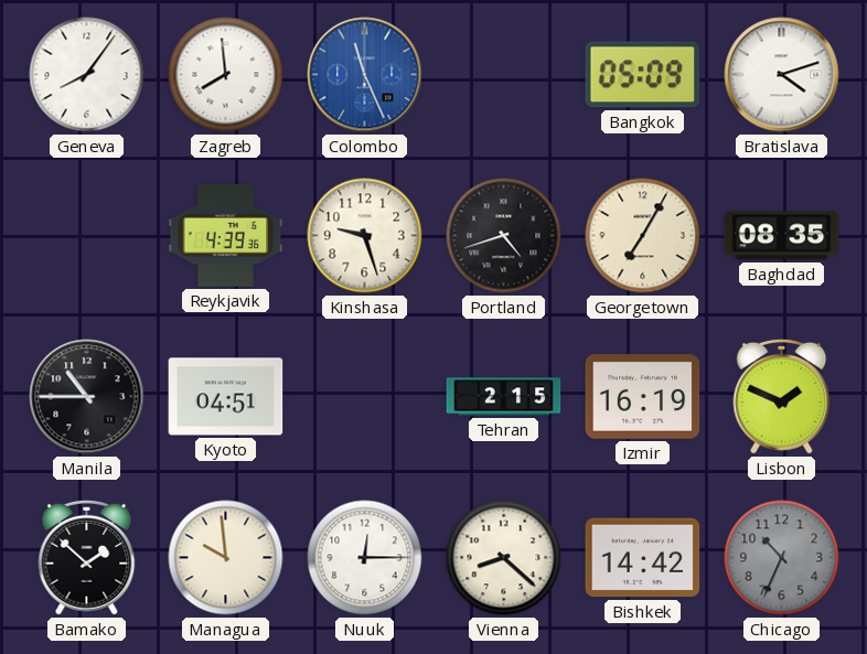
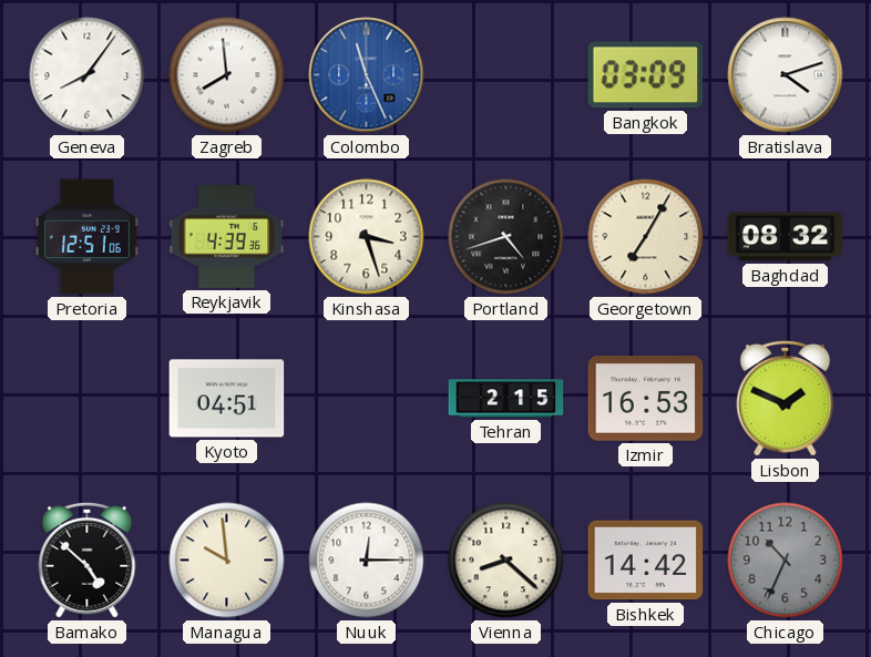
Bangkok: 05:09 -> 03:09
Pretoria: none -> 12:51
Kinshasa: 9:27 -> 3:27
Baghdad: 08:35 -> 08:32
Manila: 10:45 -> none
Izmir: 16:19 -> 16:53
Bamako: 1:52 -> 4:52
